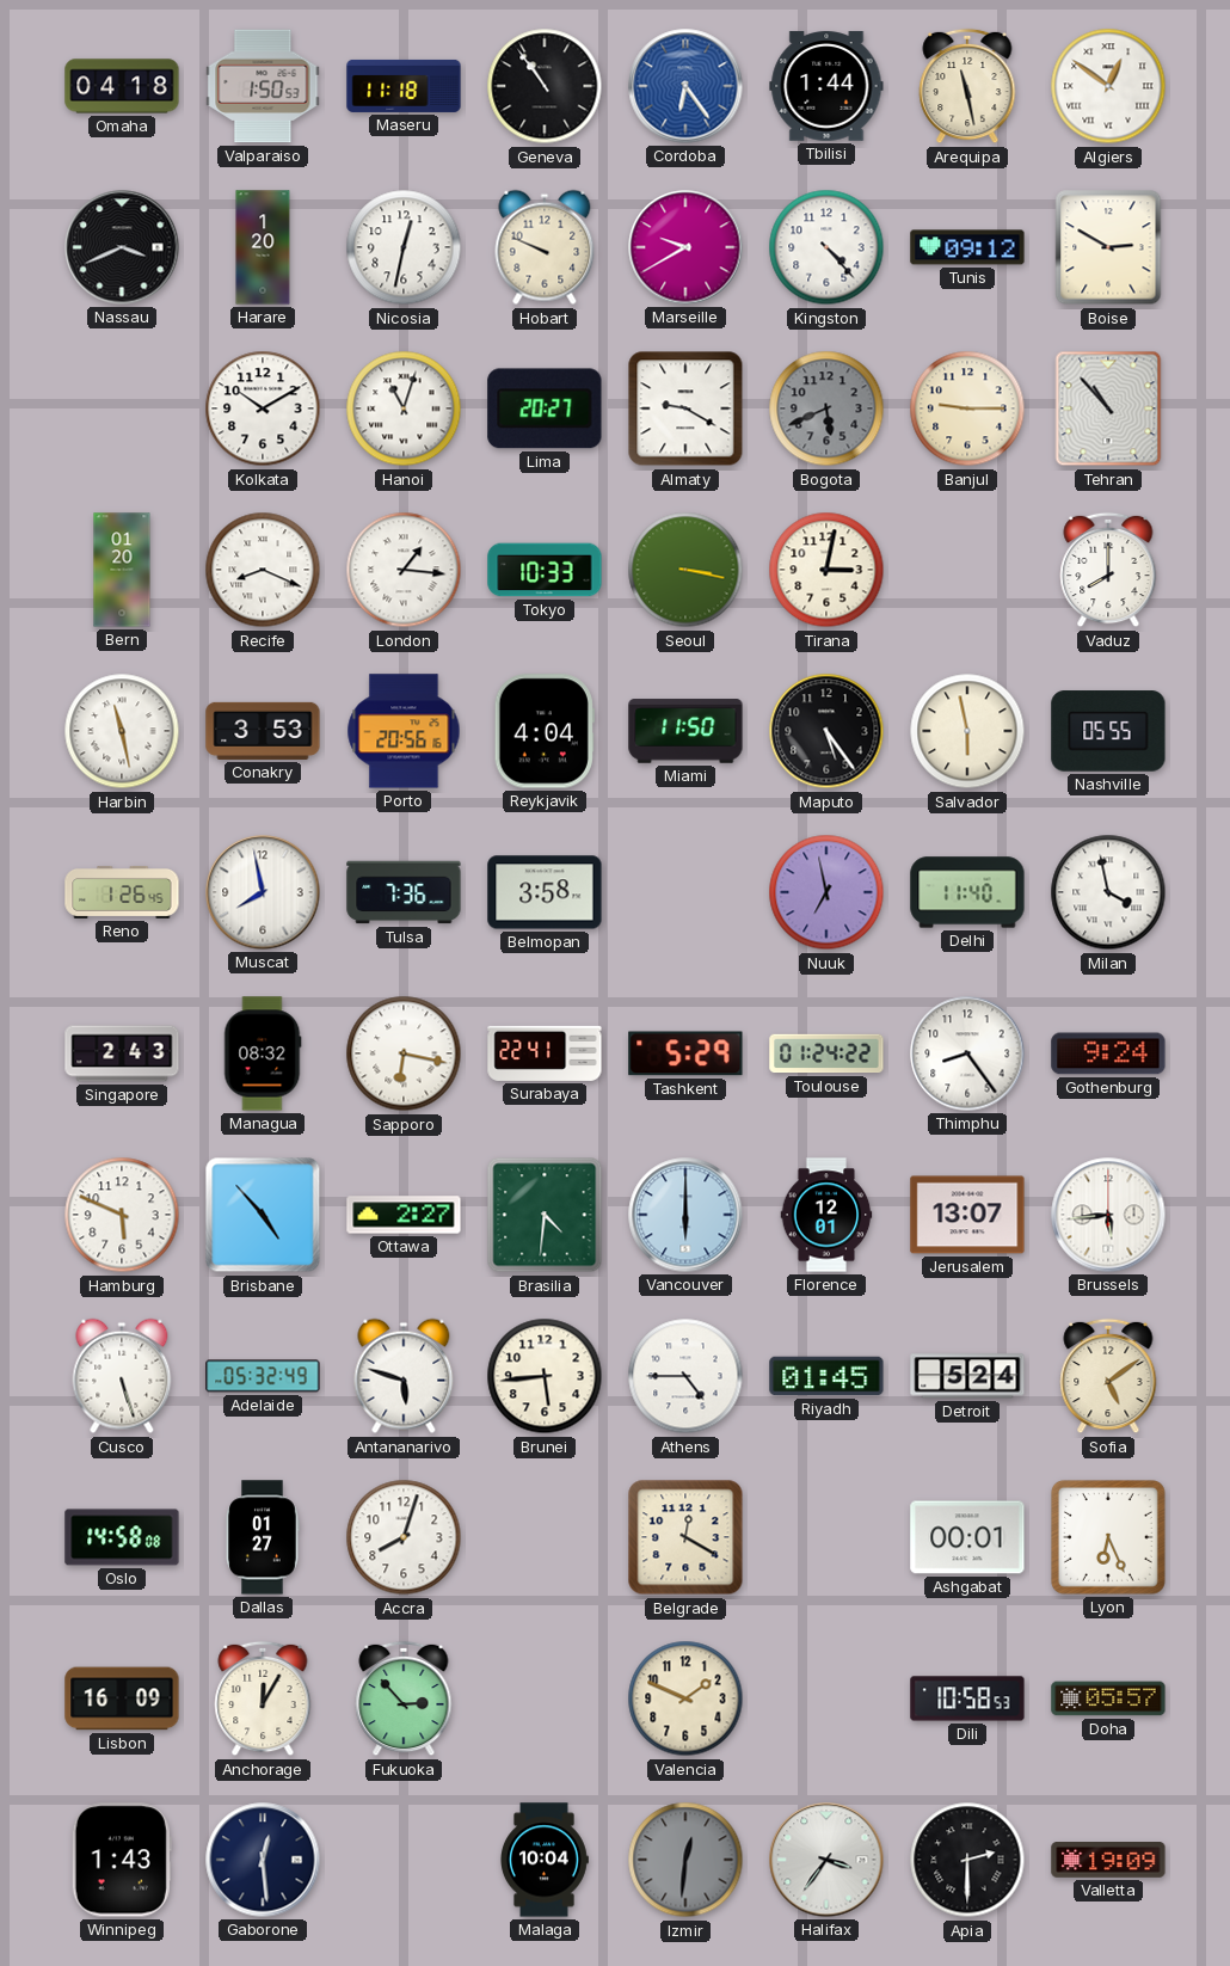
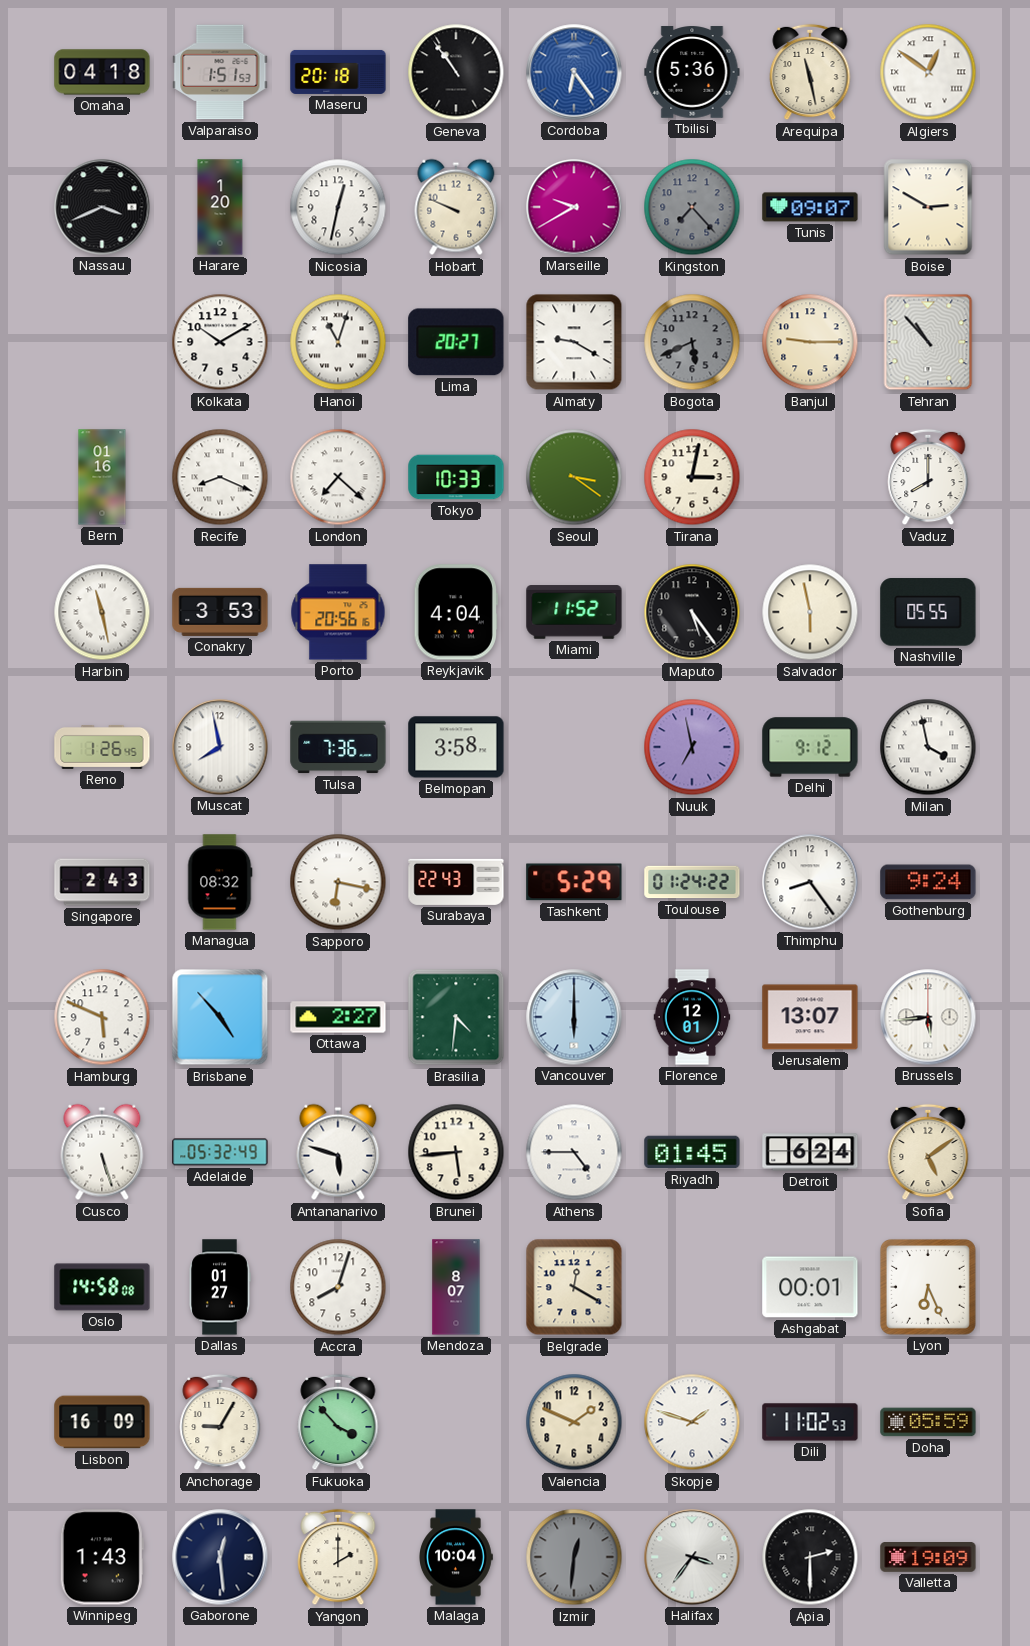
Valparaiso: 1:50 -> 1:51
Maseru: 11:18 -> 20:18
Tbilisi: 1:44 -> 5:36
Kingston: 4:23 -> 7:23
Kingston dial: white -> grey
Tunis: 09:12 -> 09:07
Bern: 01:20 -> 01:16
London: 1:16 -> 7:22
Seoul: 3:17 -> 3:21
Miami: 11:50 -> 11:52
Delhi: 11:40 -> 9:12
Surabaya: 22:41 -> 22:43
Detroit: 5:24 -> 6:24
Mendoza: none -> 8:07
Anchorage: 12:05 -> 9:05
Fukuoka: 2:53 -> 3:53
Skopje: none -> 1:48
Dili: 10:58 -> 11:02
Doha: 05:57 -> 05:59
Yangon: none -> 2:00
